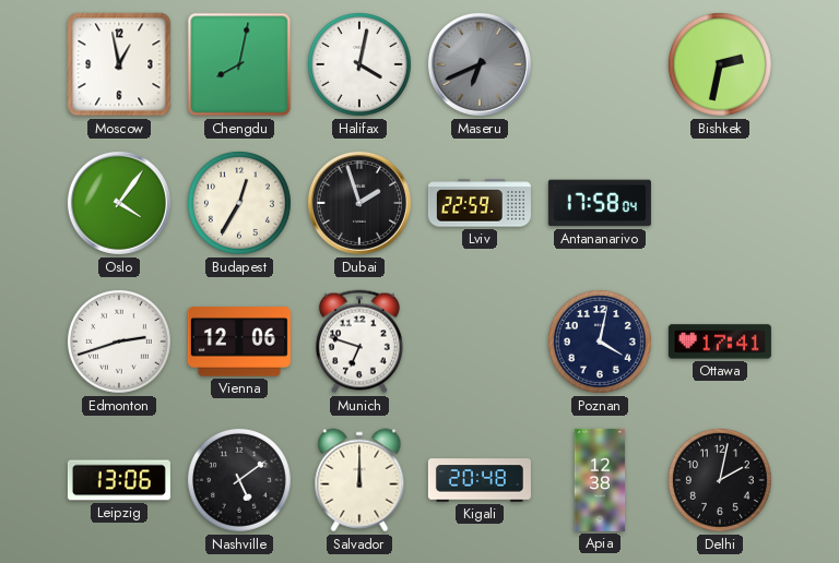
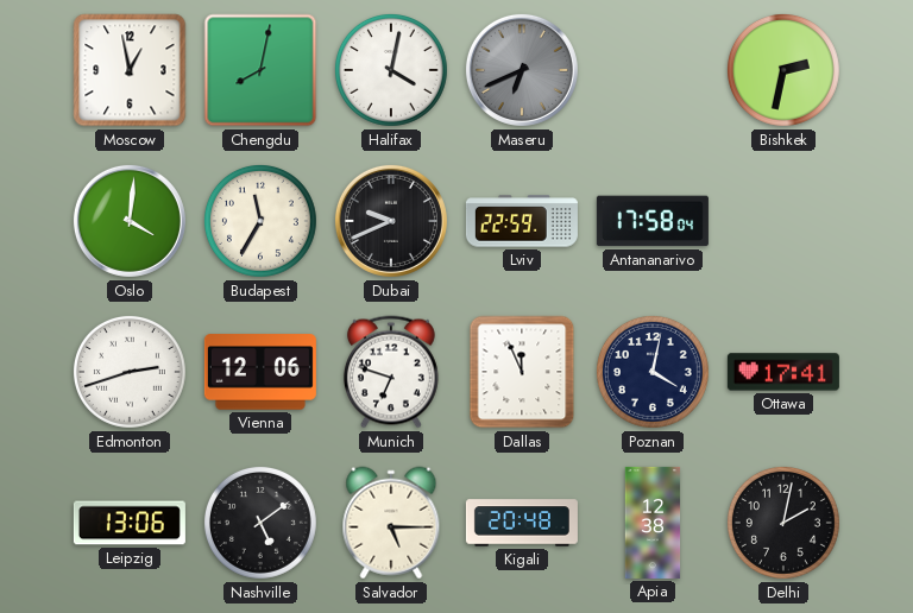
Oslo: 4:06 -> 4:01
Budapest: 12:35 -> 11:35
Dubai: 1:57 -> 9:41
Dallas: none -> 11:56
Salvador: 12:00 -> 5:15
